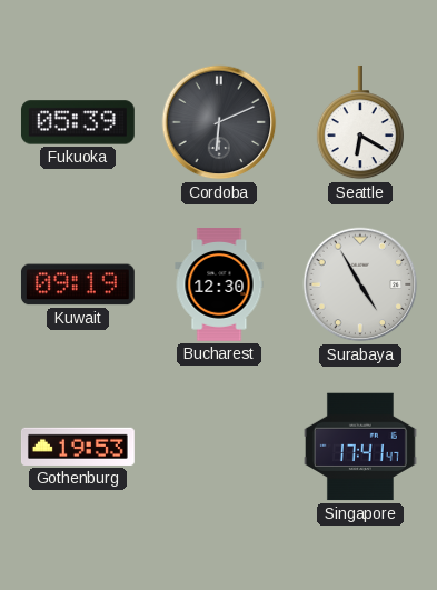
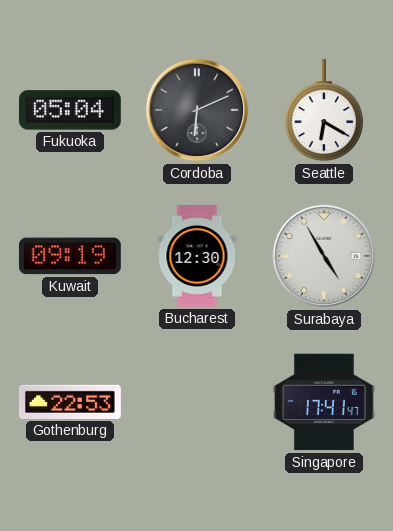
Fukuoka: 05:39 -> 05:04
Gothenburg: 19:53 -> 22:53
